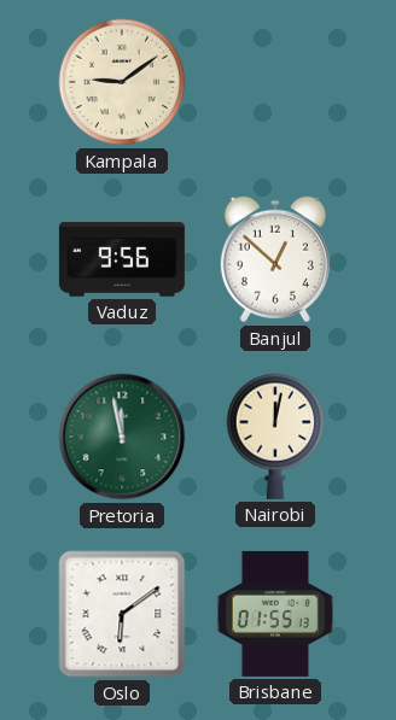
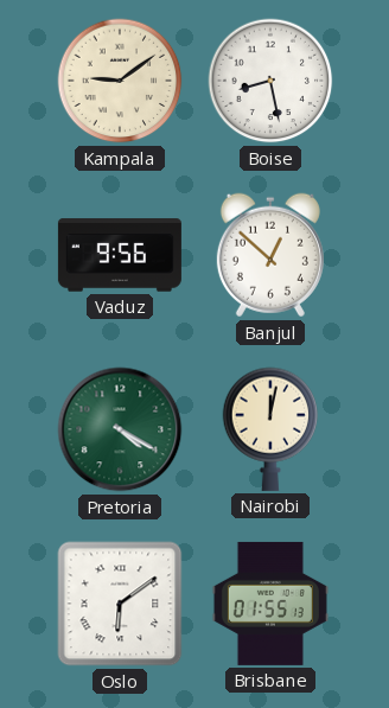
Boise: none -> 8:28
Pretoria: 11:58 -> 4:20
